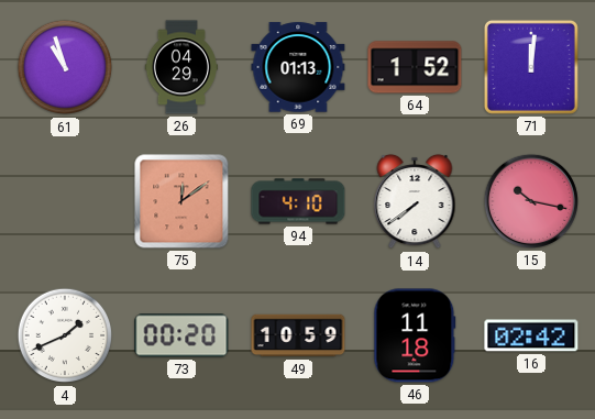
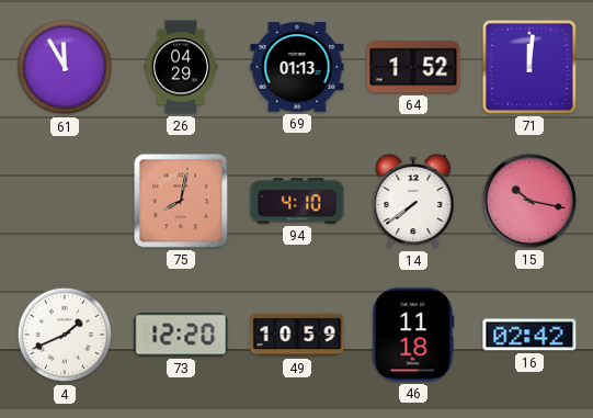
61: 10:57 -> 11:55
75: 12:09 -> 8:02
73: 00:20 -> 12:20
